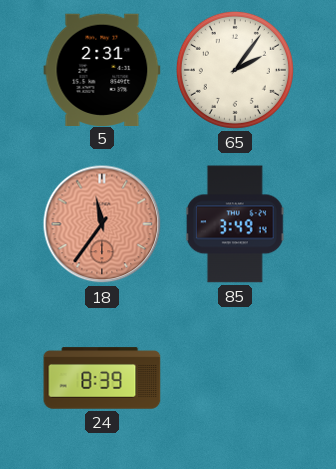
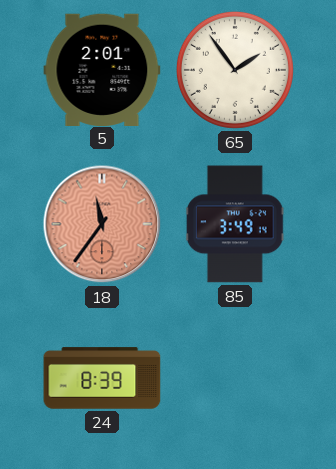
5: 2:31 -> 2:01
65: 2:06 -> 1:54
